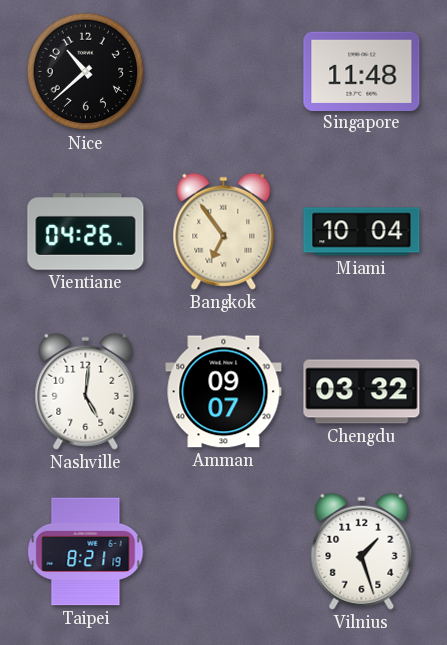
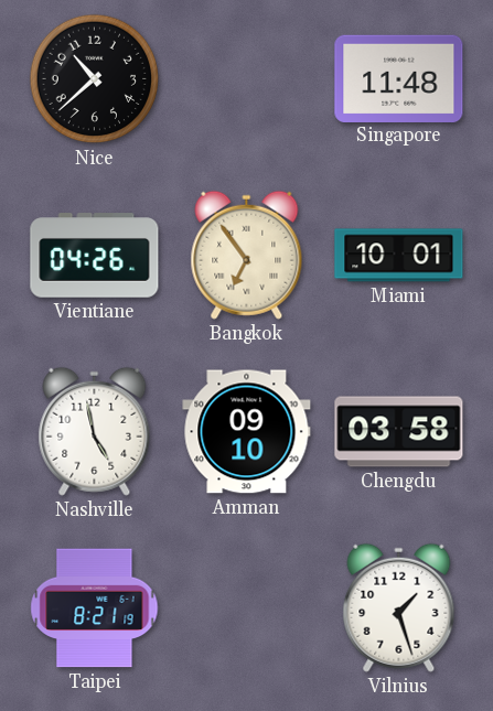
Miami: 10:04 -> 10:01
Nashville: 5:01 -> 4:58
Amman: 09:07 -> 09:10
Chengdu: 03:32 -> 03:58
